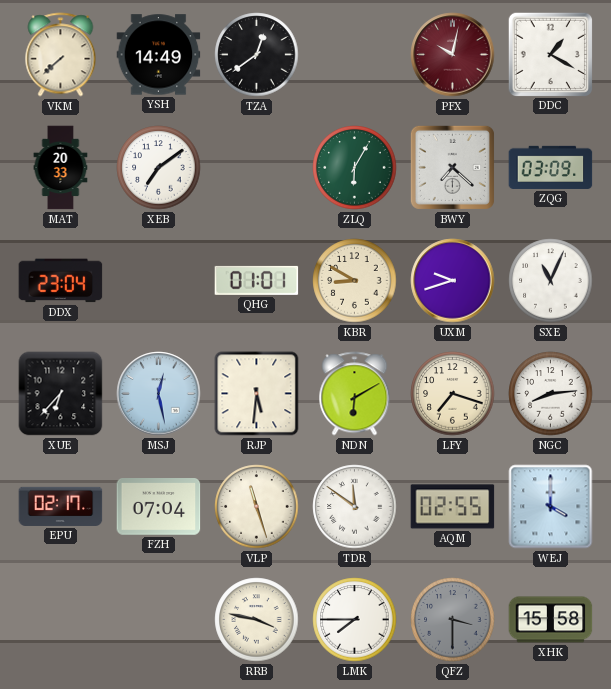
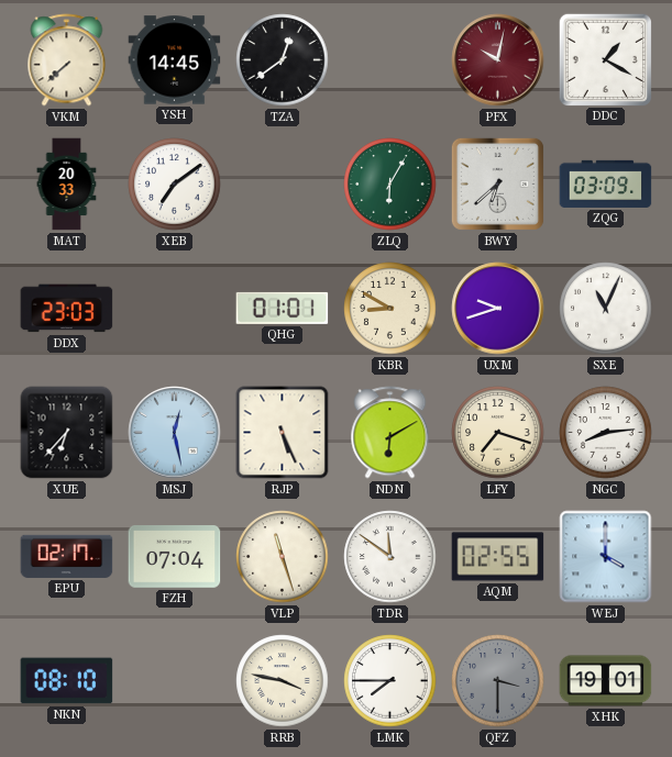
YSH: 14:49 -> 14:45
BWY: 7:22 -> 6:38
DDX: 23:04 -> 23:03
RJP: 5:31 -> 5:26
NKN: none -> 08:10
XHK: 15:58 -> 19:01
